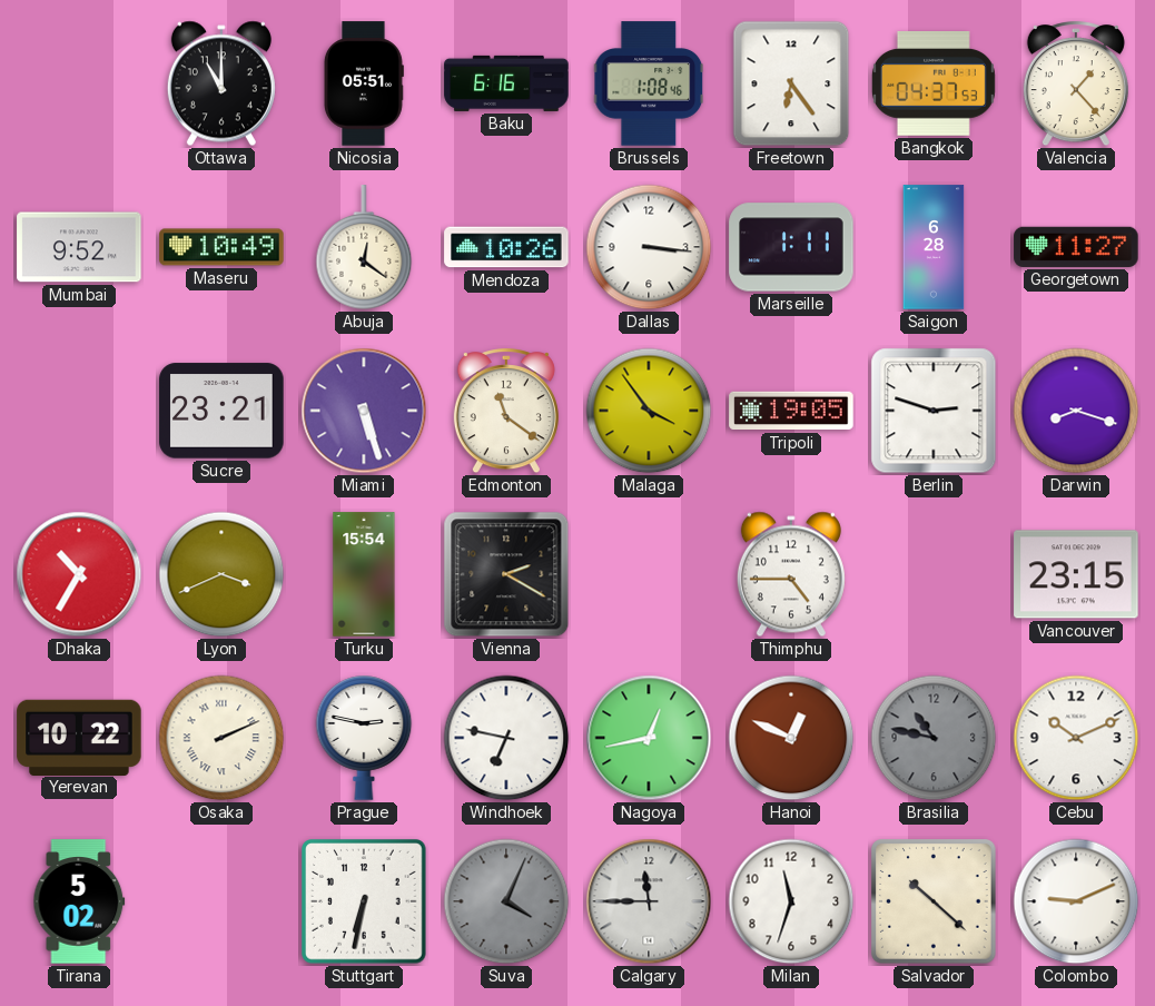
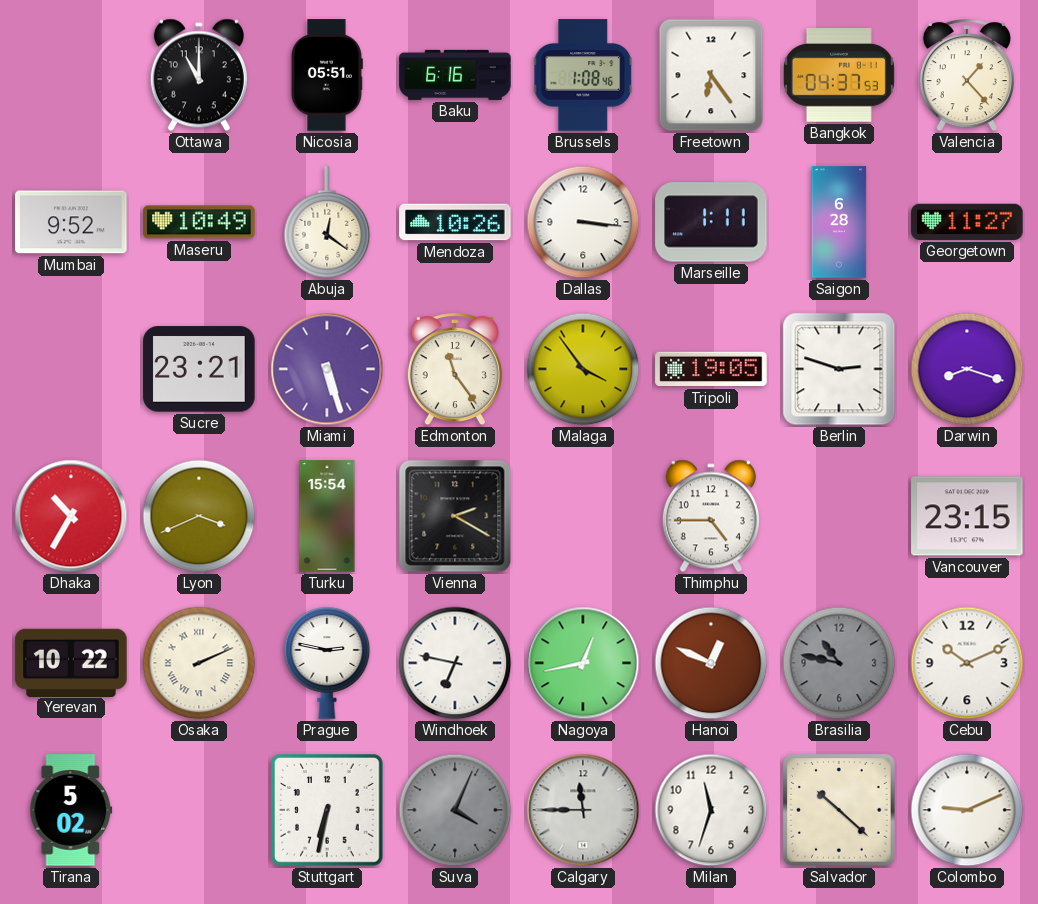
Edmonton: 11:21 -> 11:24
